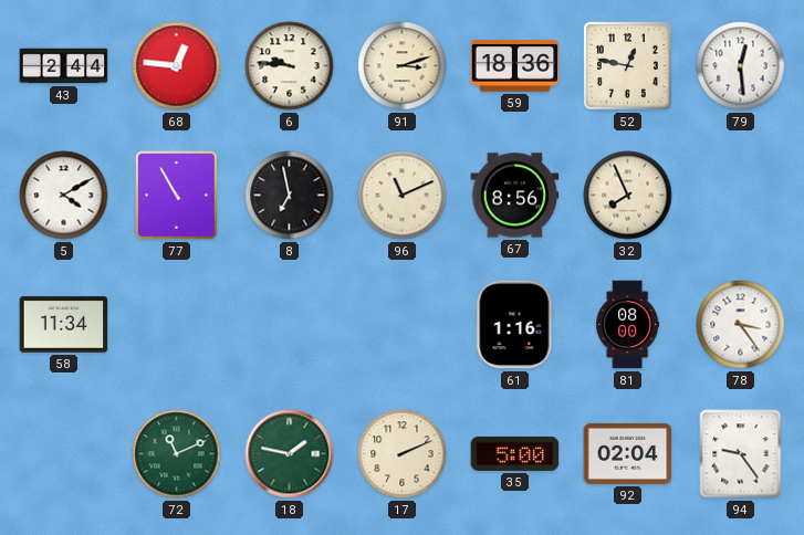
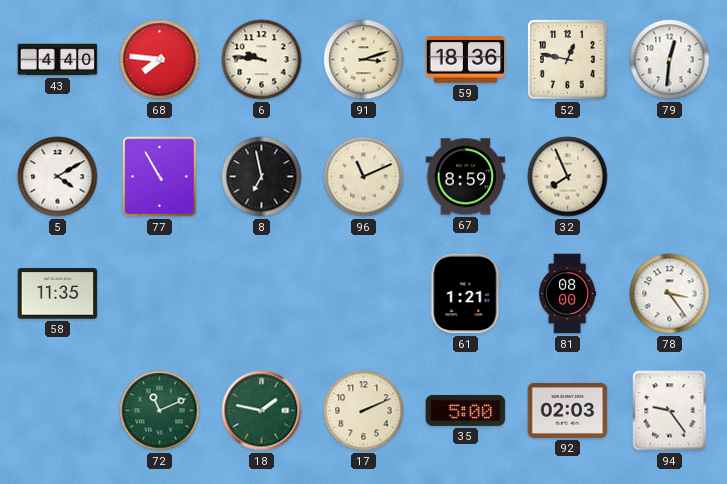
43: 2:44 -> 4:40
68: 12:46 -> 7:46
79: 12:29 -> 12:31
67: 8:56 -> 8:59
58: 11:34 -> 11:35
61: 1:16 -> 1:21
92: 02:04 -> 02:03
